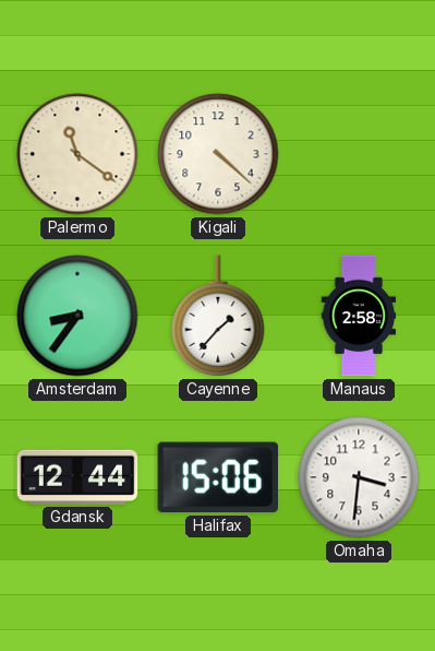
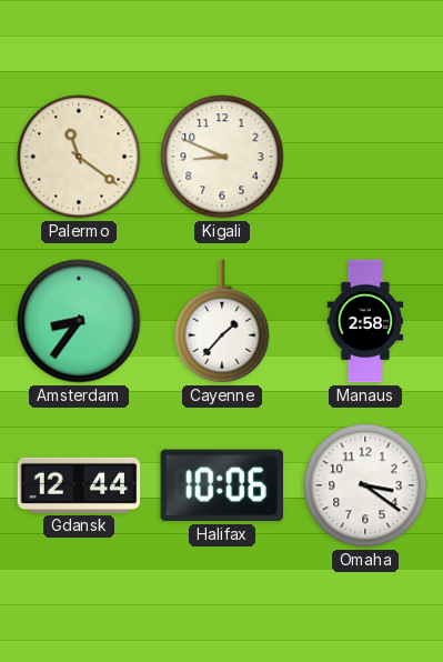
Kigali: 4:22 -> 8:49
Halifax: 15:06 -> 10:06
Omaha: 3:31 -> 3:21
